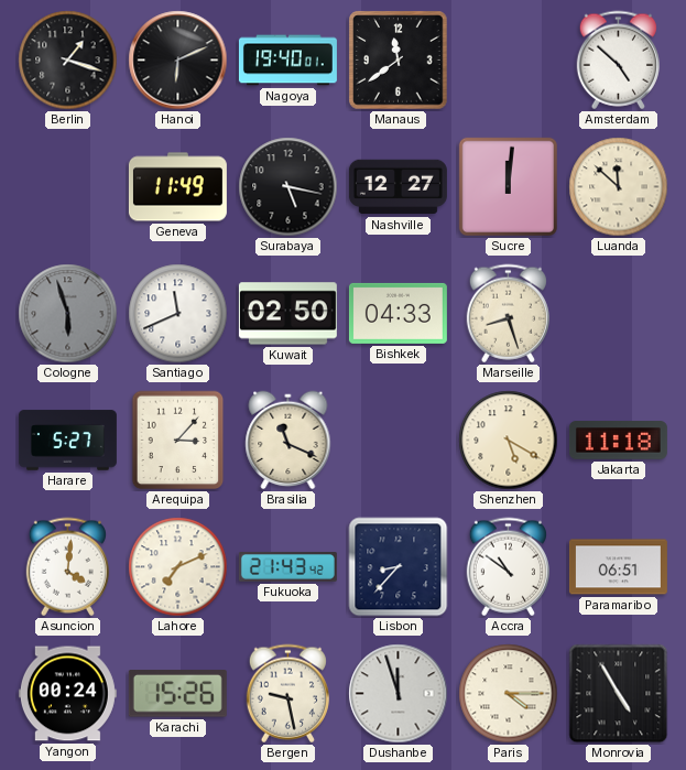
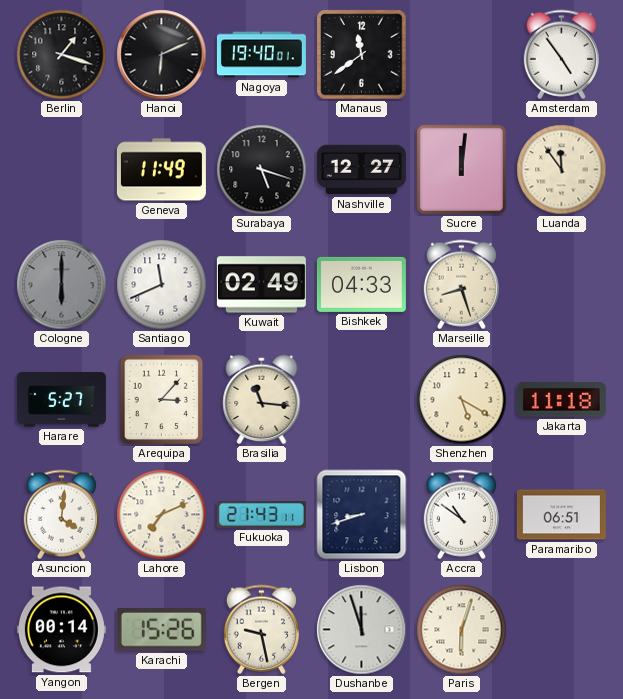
Amsterdam: 4:52 -> 4:54
Surabaya: 5:17 -> 5:18
Luanda: 11:52 -> 11:54
Cologne: 5:57 -> 6:00
Kuwait: 02:50 -> 02:49
Brasilia: 11:19 -> 11:16
Fukuoka: 21:43:42 -> 21:43:11
Lisbon: 8:37 -> 8:42
Yangon: 00:24 -> 00:14
Paris: 4:15 -> 6:03
Monrovia: 4:55 -> none
